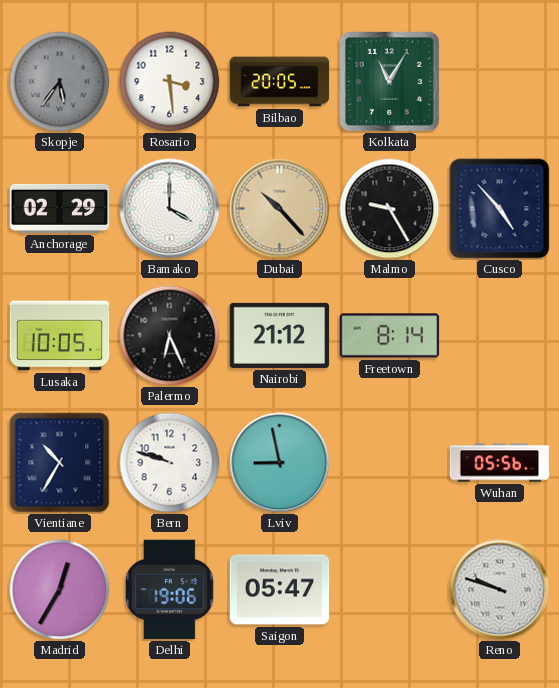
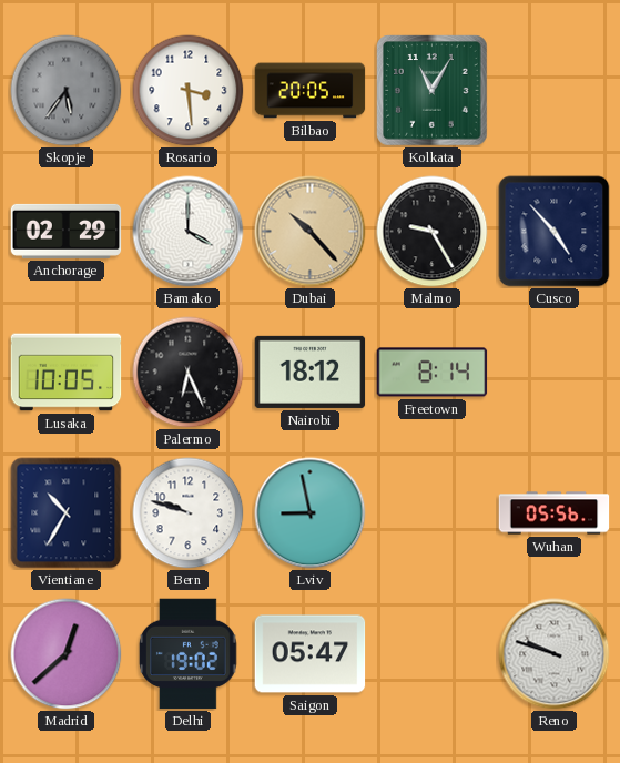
Nairobi: 21:12 -> 18:12
Madrid: 12:35 -> 12:38
Delhi: 19:06 -> 19:02
